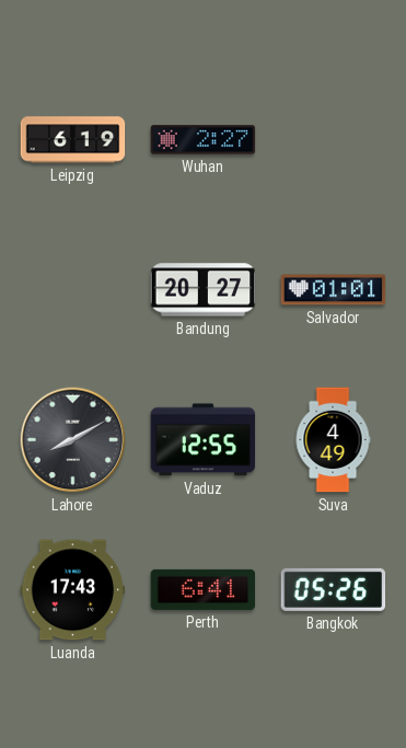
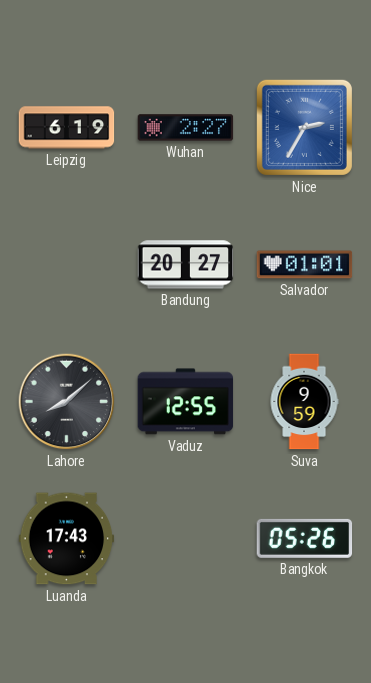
Nice: none -> 2:35
Lahore: 8:10 -> 8:08
Suva: 4:49 -> 9:59
Perth: 6:41 -> none
